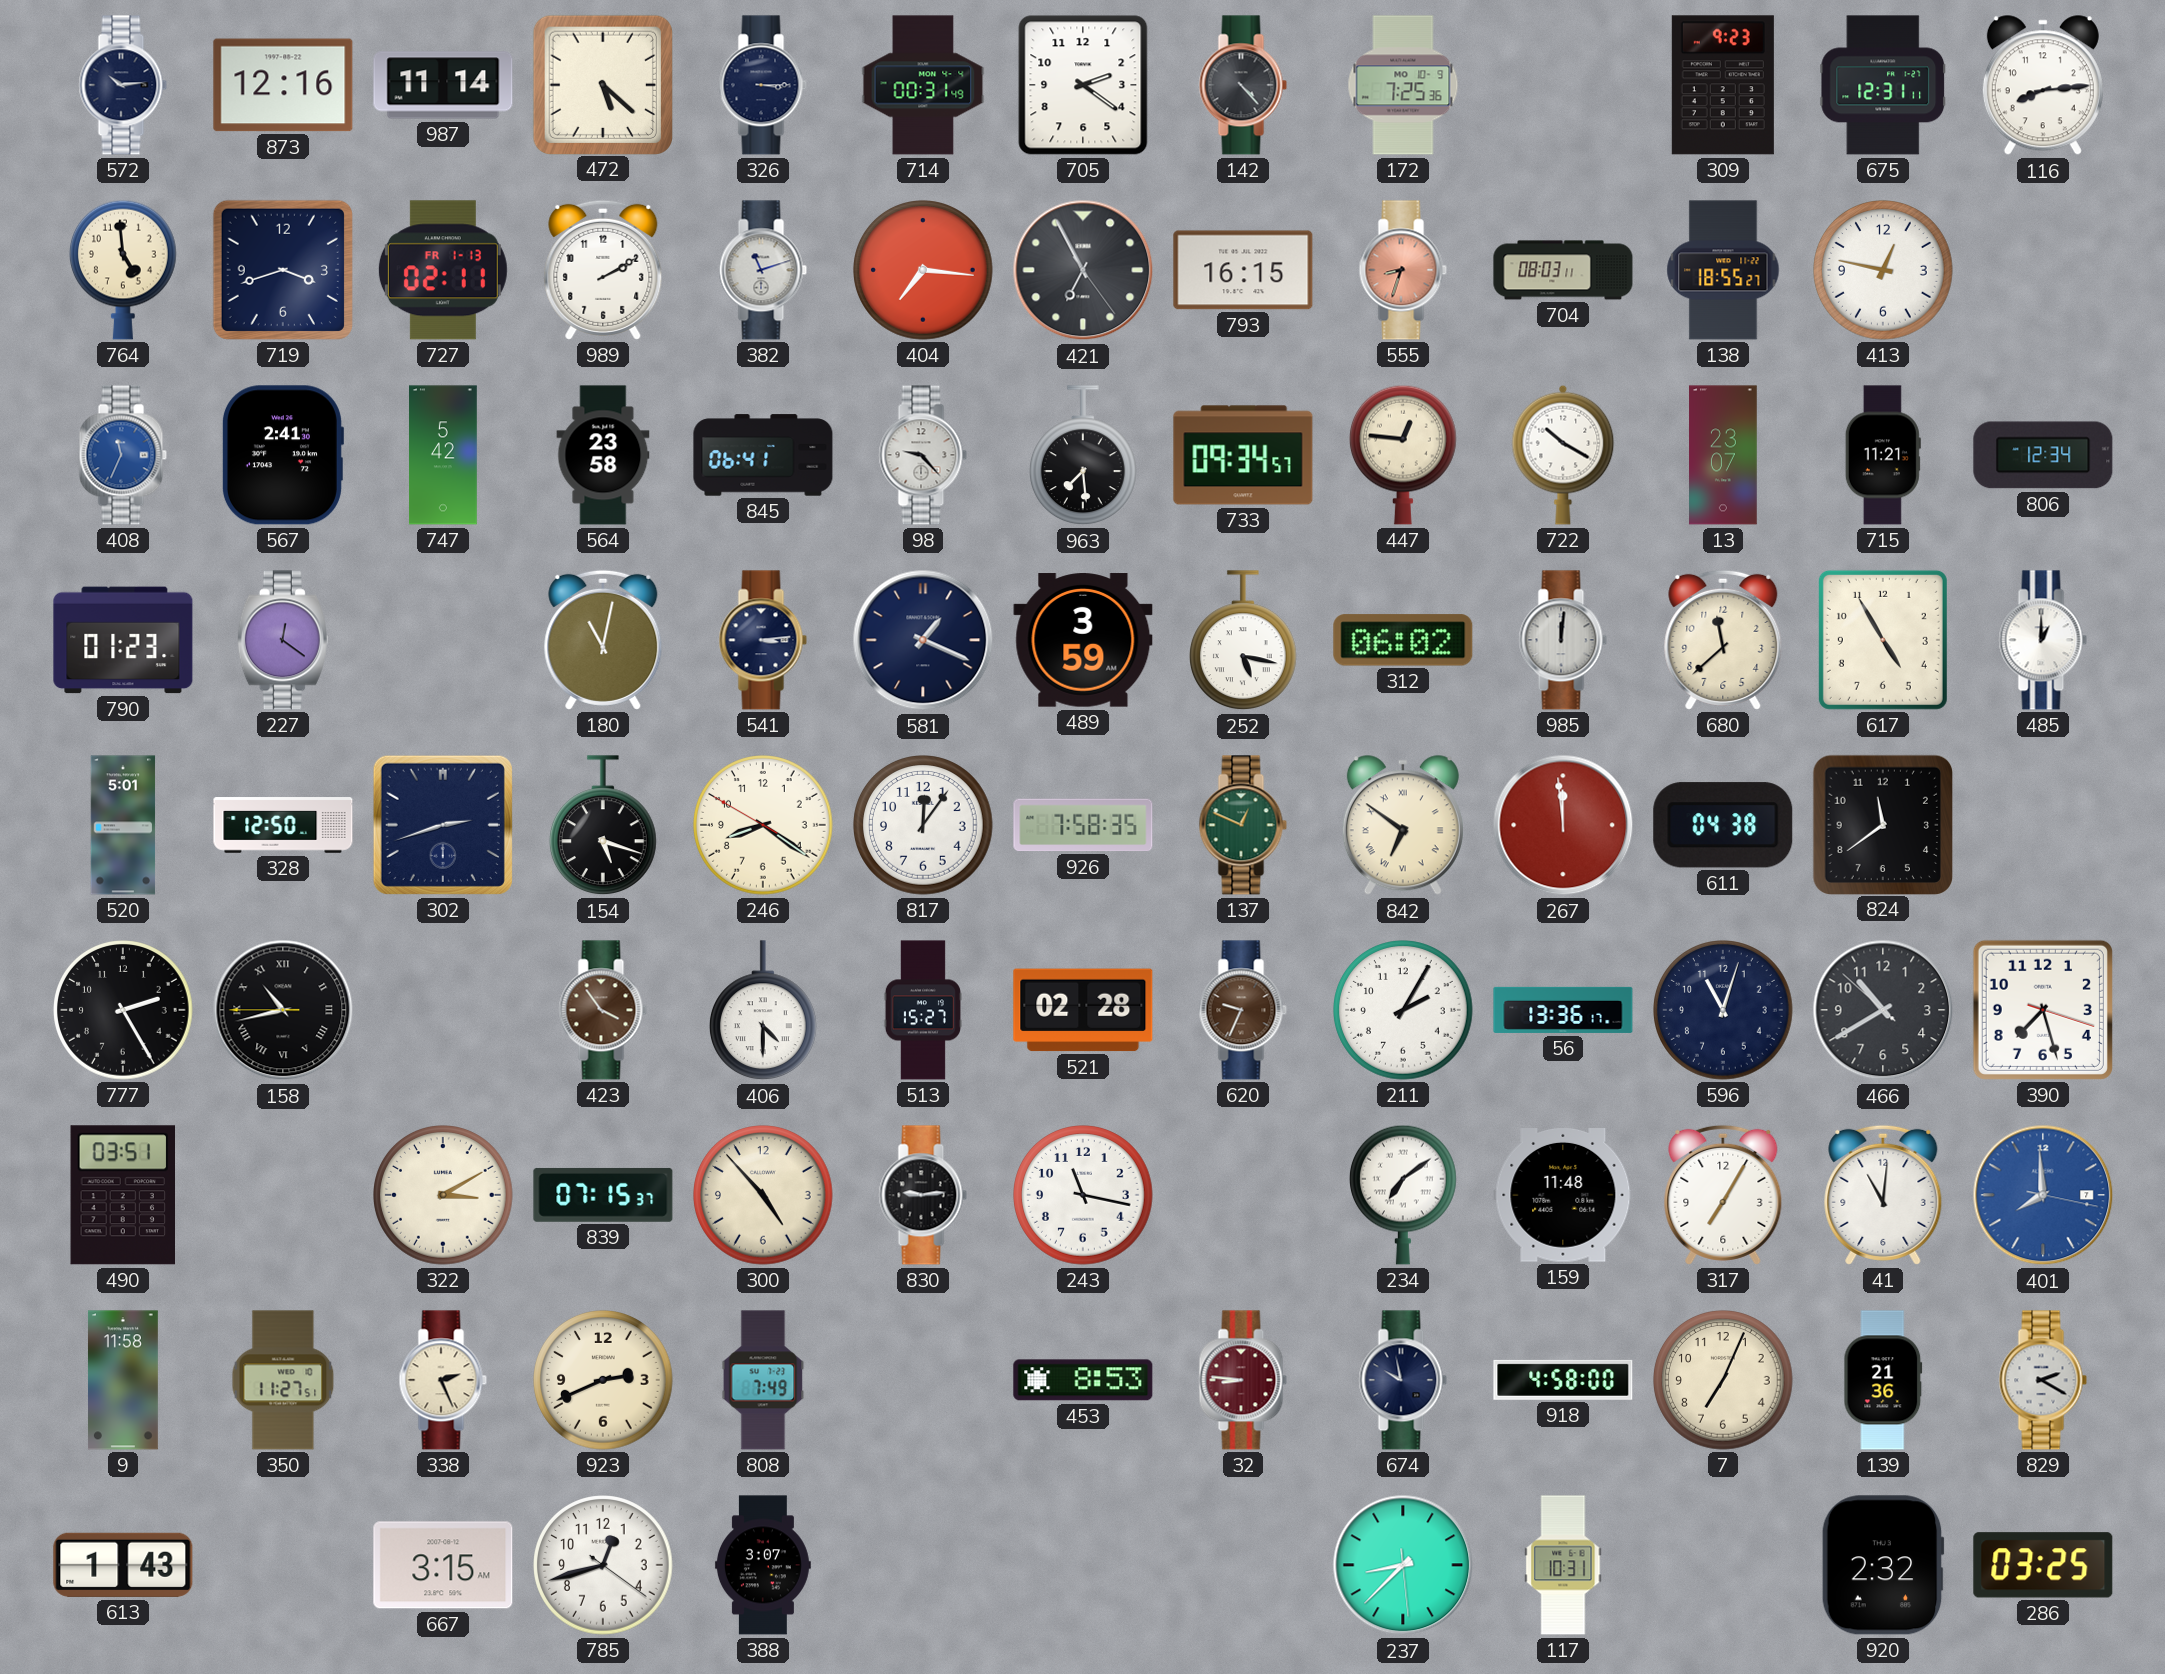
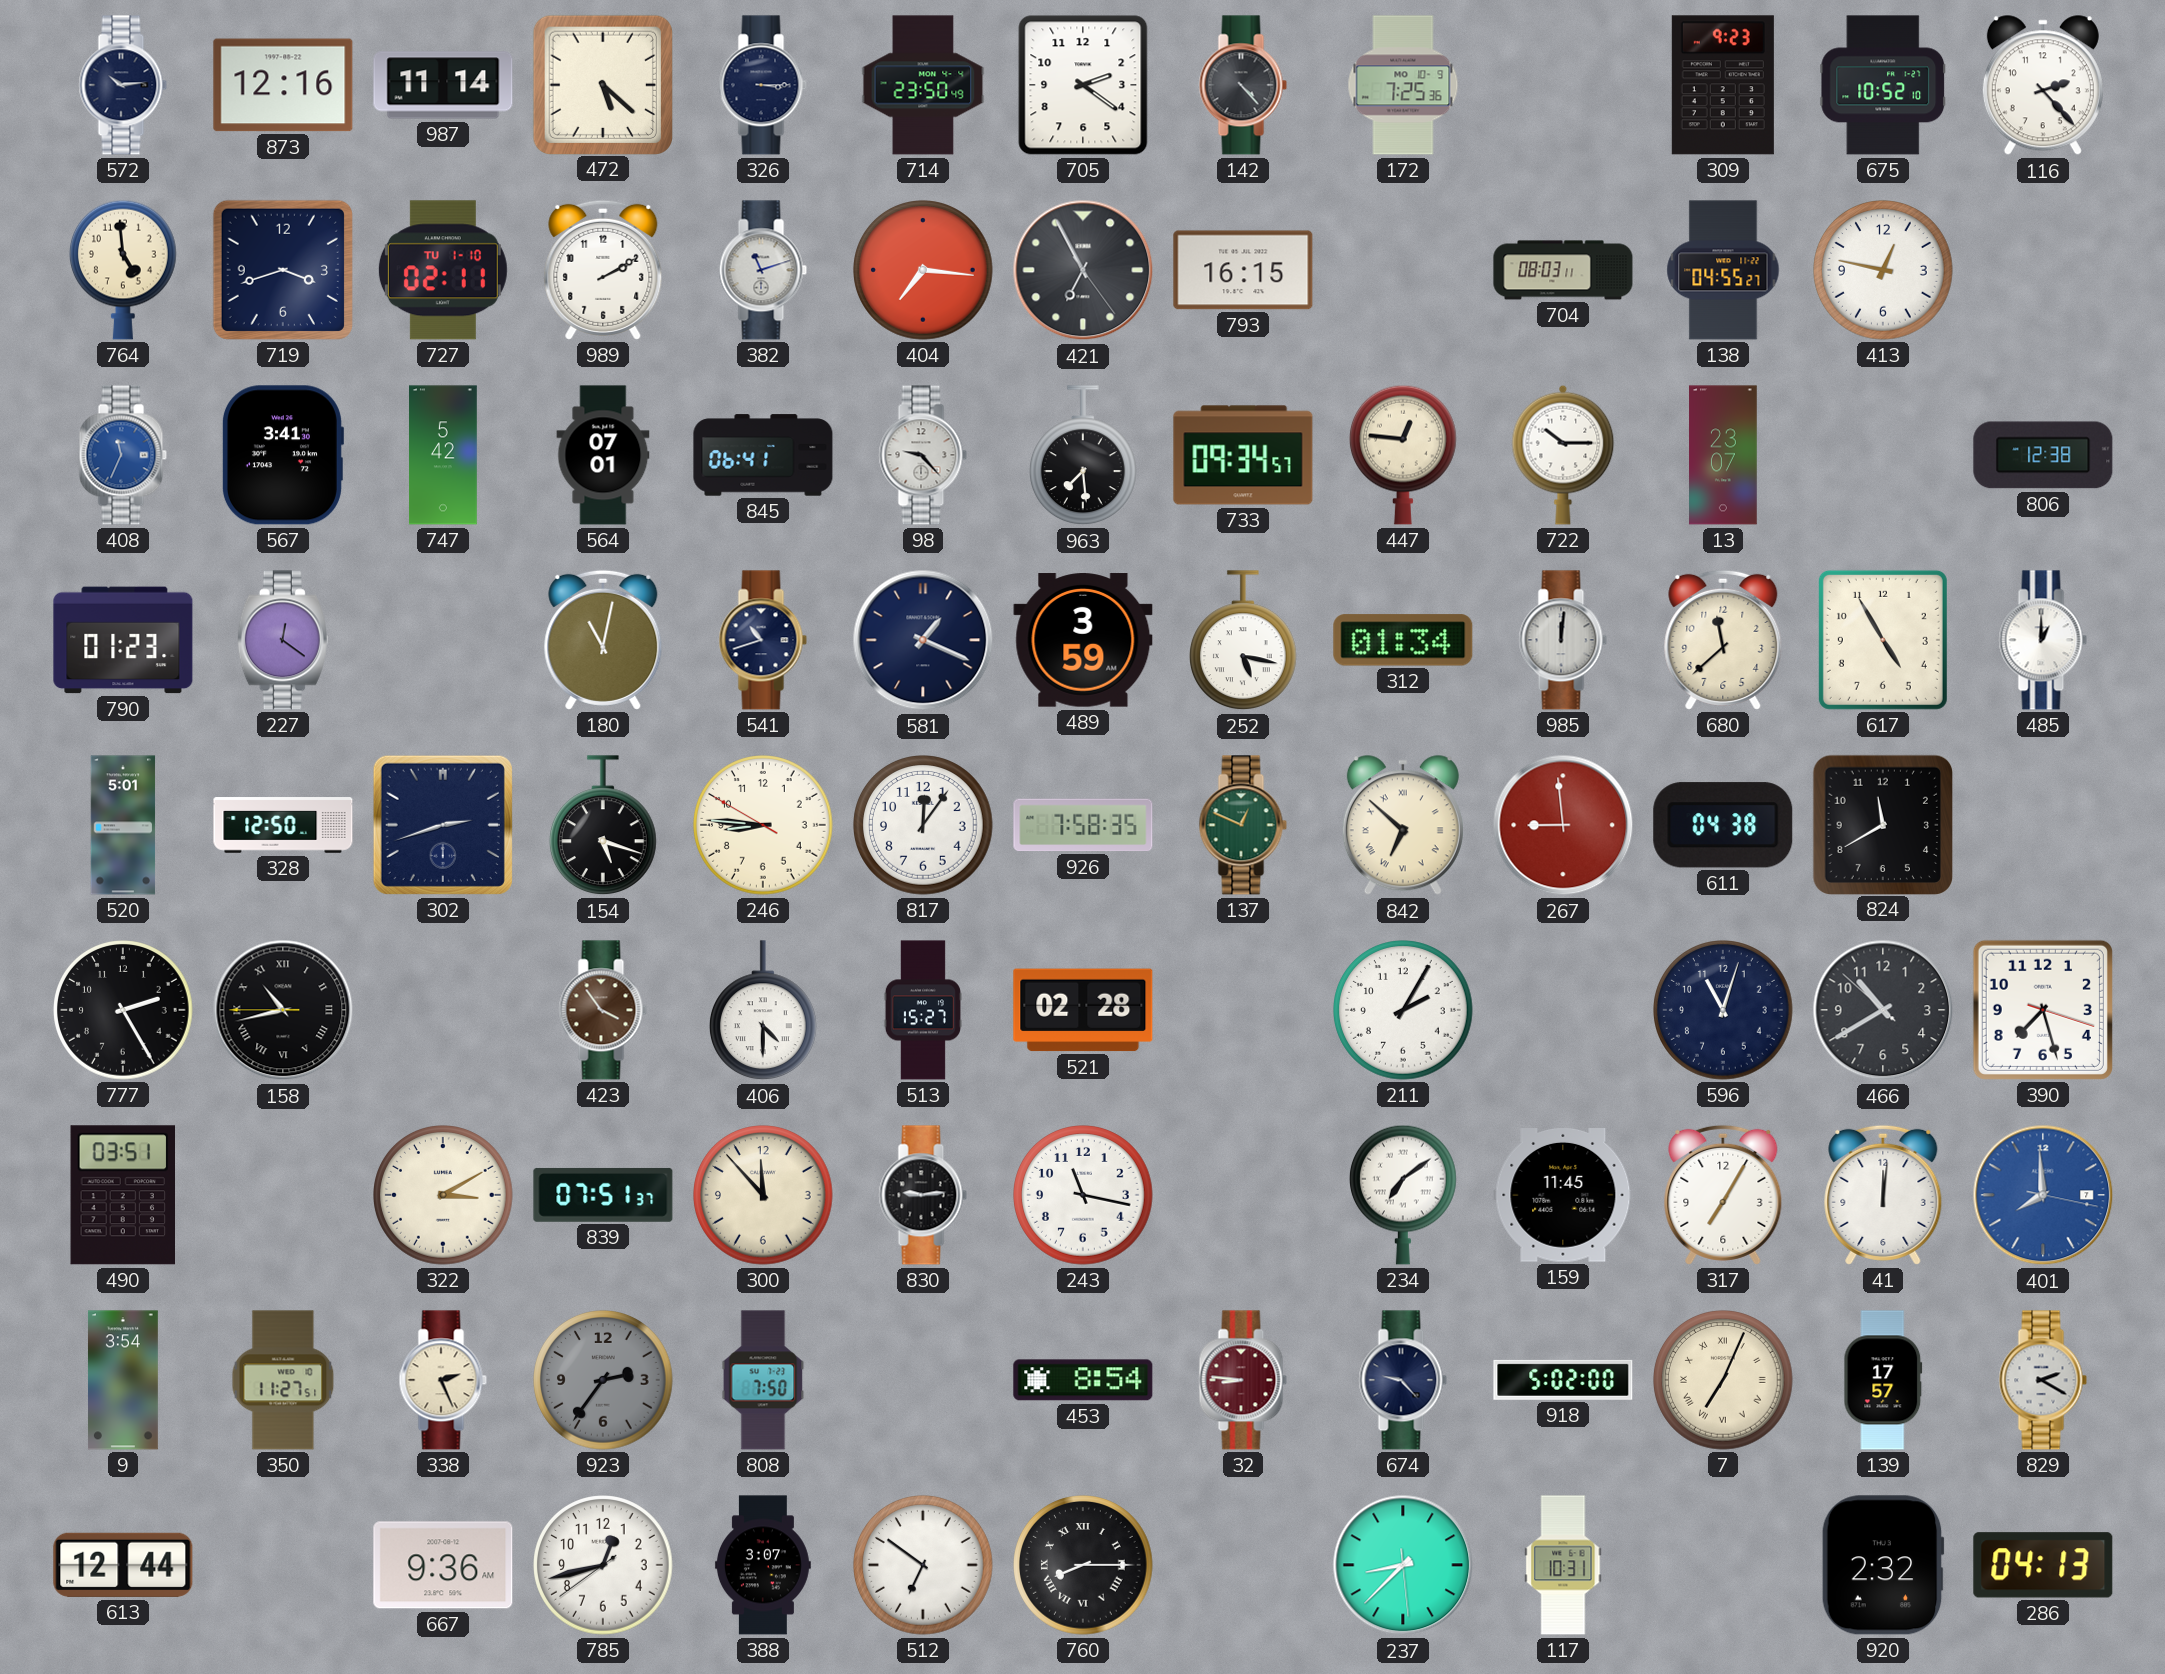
714: 00:31 -> 23:50
675: 12:31 -> 10:52
116: 8:14 -> 2:23
727 date: FR 1-13 -> TU 1-10
555: 8:33 -> none
138: 18:55 -> 04:55
567: 2:41 -> 3:41
564: 23:58 -> 07:01
722: 10:20 -> 10:15
715: 11:21 -> none
806: 12:34 -> 12:38
541: 3:14 -> 10:42
312: 06:02 -> 01:34
246: 8:20 -> 8:45
842: 6:51 -> 6:52
267: 11:59 -> 8:59
824: 11:39 -> 11:40
620: 9:34 -> none
56: 13:36 -> none
839: 07:15 -> 07:51
300: 4:53 -> 11:53
159: 11:48 -> 11:45
41: 11:01 -> 12:01
9: 11:58 -> 3:54
923: 2:41 -> 2:36
923 dial: cream -> grey
808: 7:49 -> 7:50
453: 8:53 -> 8:54
674: 9:58 -> 9:23
918: 4:58 -> 5:02
7 numerals: Arabic -> Roman
139: 21:36 -> 17:57
613: 1:43 -> 12:44
667: 3:15 -> 9:36
785: 12:42:21 -> 12:42:39
512: none -> 6:51
760: none -> 8:15
286: 03:25 -> 04:13
